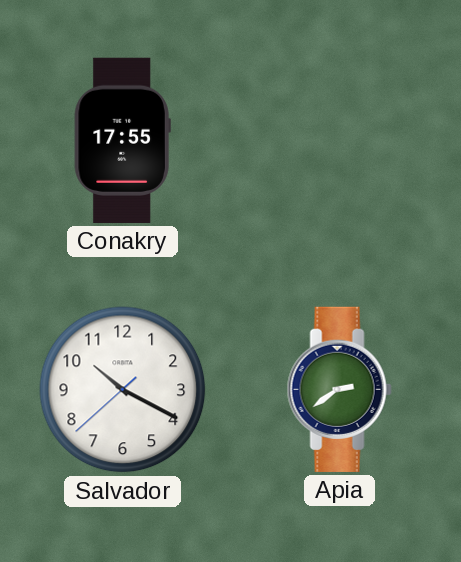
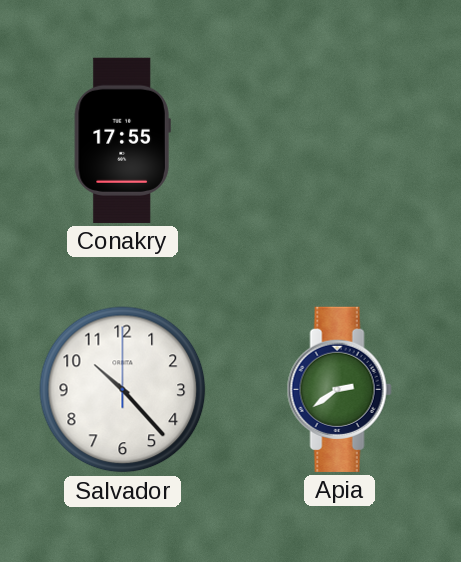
Salvador: 10:19 -> 10:23
